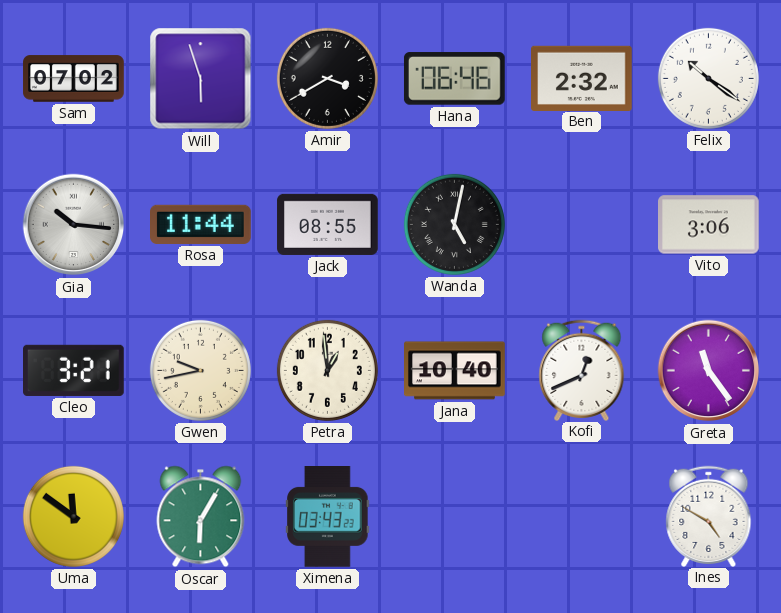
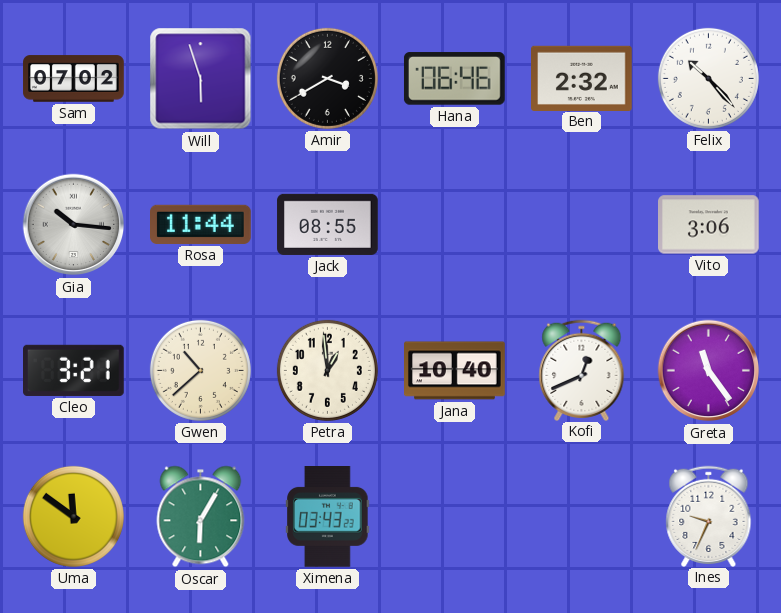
Felix: 10:21 -> 10:23
Wanda: 5:02 -> none
Gwen: 9:43 -> 10:38
Ines: 4:50 -> 9:34
